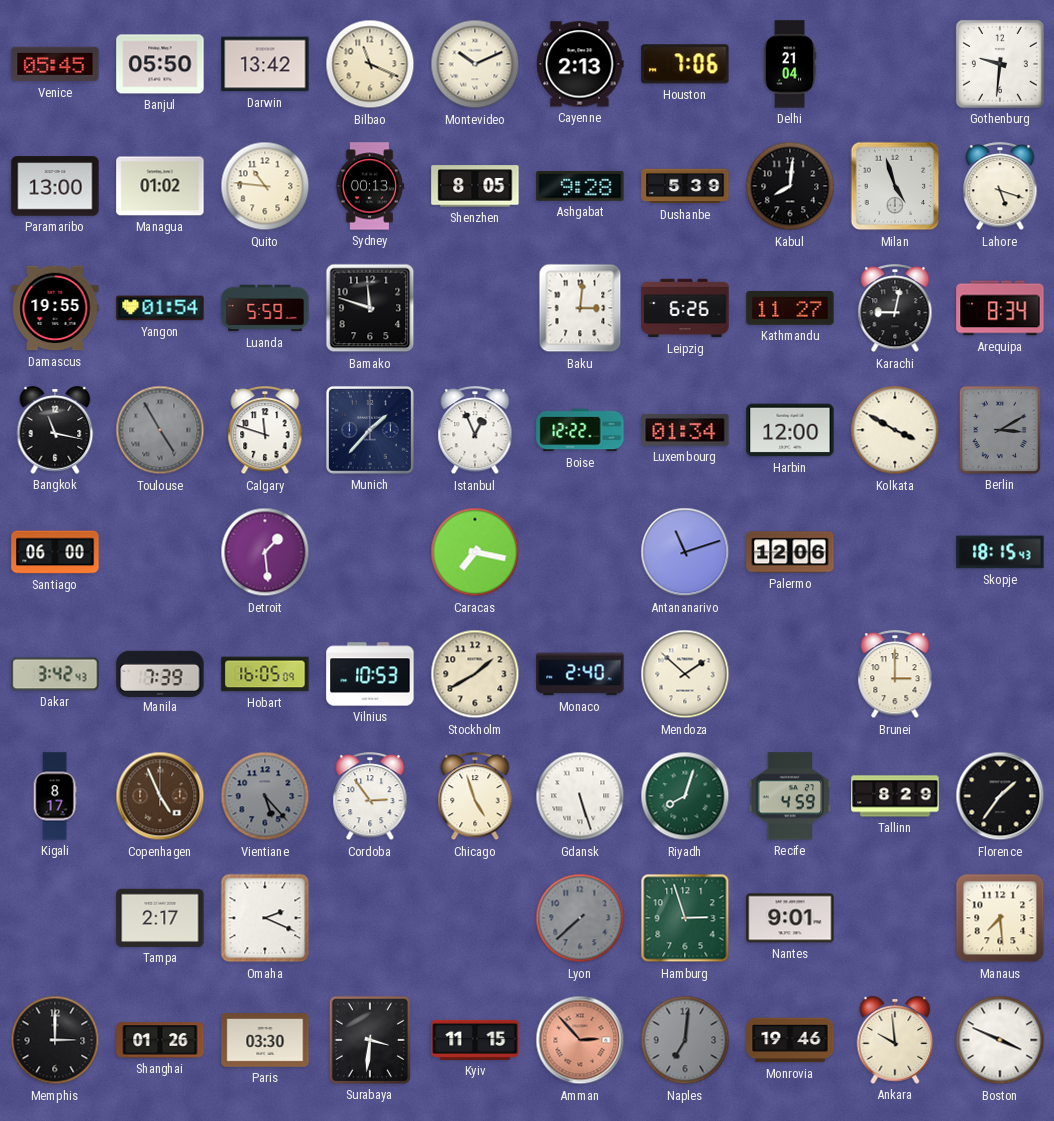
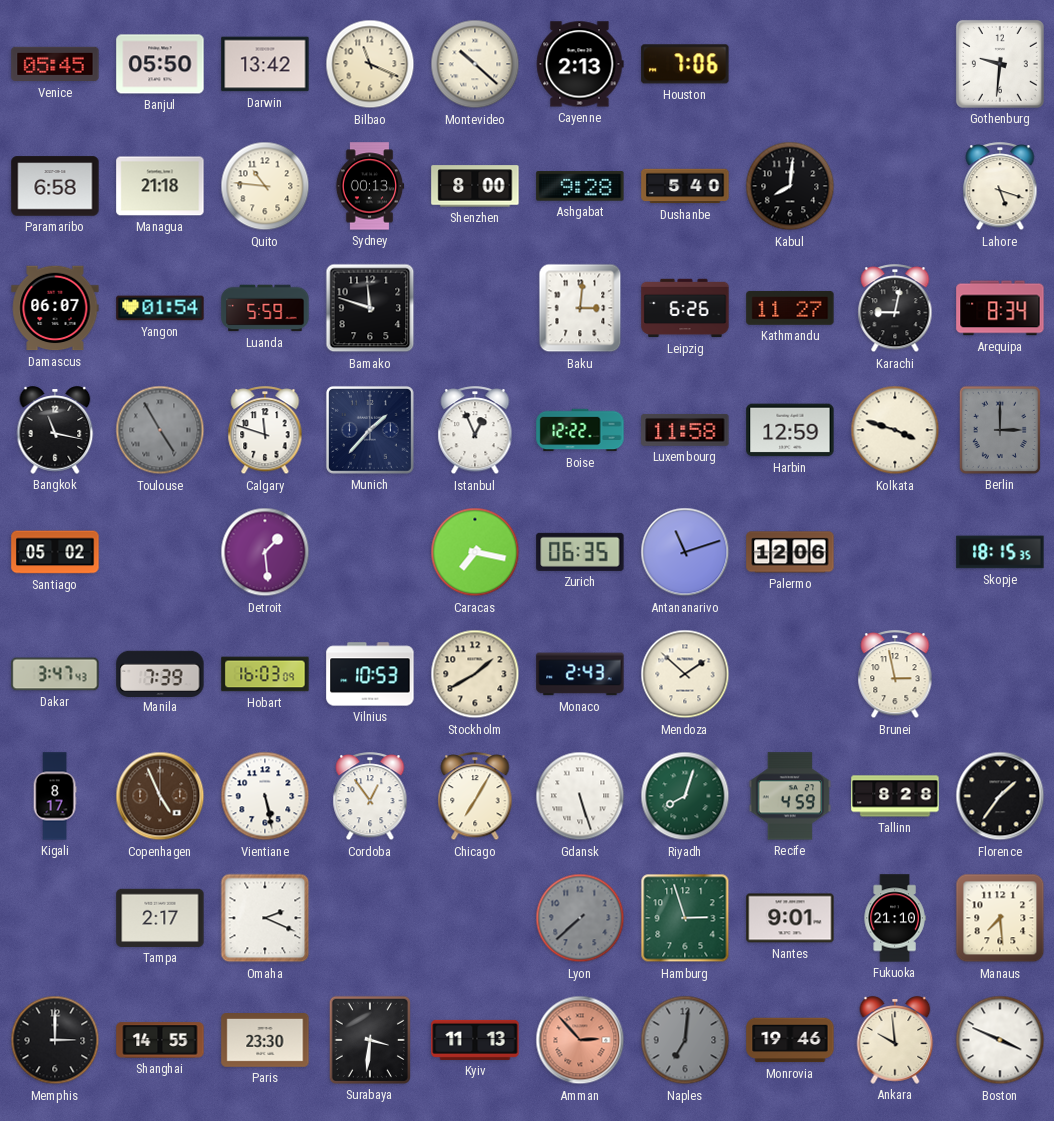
Montevideo: 10:11 -> 10:22
Delhi: 21:04 -> none
Paramaribo: 13:00 -> 6:58
Managua: 01:02 -> 21:18
Shenzhen: 8:05 -> 8:00
Dushanbe: 5:39 -> 5:40
Milan: 4:57 -> none
Damascus: 19:55 -> 06:07
Luxembourg: 01:34 -> 11:58
Harbin: 12:00 -> 12:59
Kolkata: 3:50 -> 3:48
Berlin: 3:10 -> 3:00
Santiago: 06:00 -> 05:02
Zurich: none -> 06:35
Skopje: 18:15:43 -> 18:15:35
Dakar: 3:42 -> 3:47
Hobart: 16:05 -> 16:03
Monaco: 2:40 -> 2:43
Brunei: 3:00 -> 2:58
Vientiane: 5:23 -> 5:28
Vientiane dial: grey -> white
Cordoba: 2:54 -> 12:54
Chicago: 4:57 -> 7:05
Tallinn: 8:29 -> 8:28
Fukuoka: none -> 21:10
Shanghai: 01:26 -> 14:55
Paris: 03:30 -> 23:30
Kyiv: 11:15 -> 11:13
